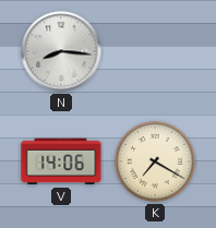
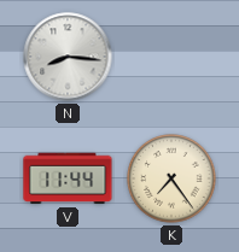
V: 14:06 -> 11:44
K: 7:20 -> 7:24
